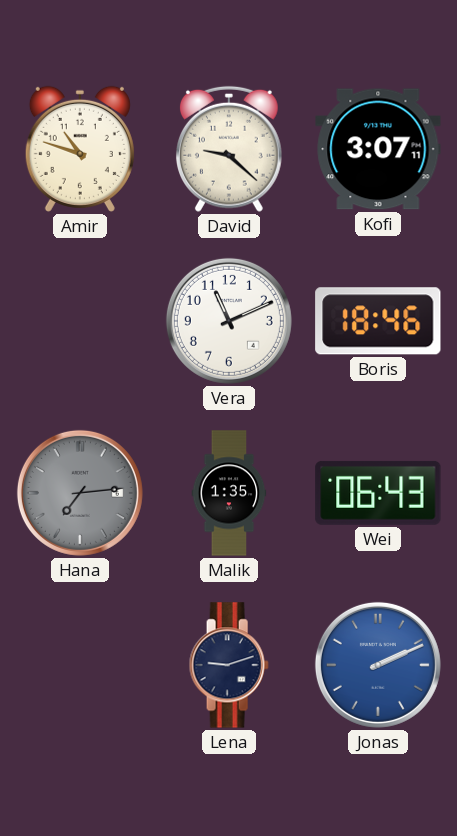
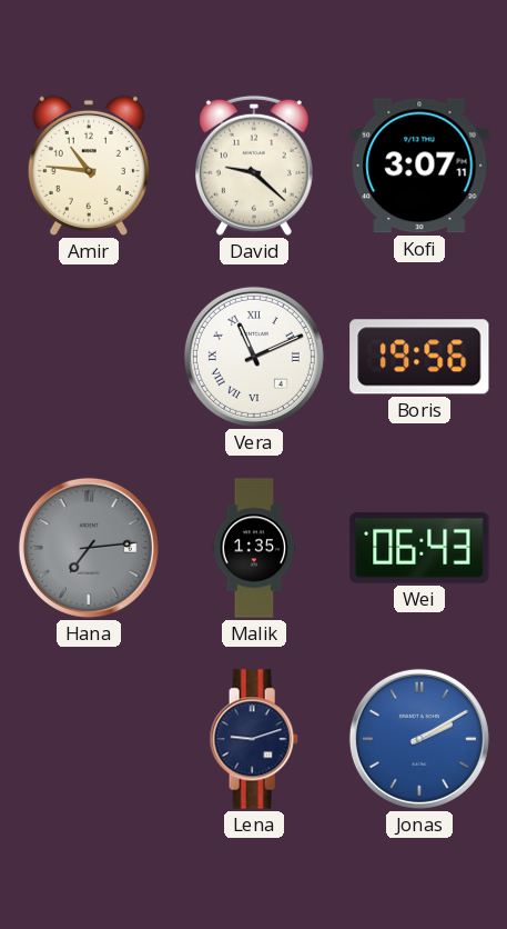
Amir: 10:48 -> 10:46
Vera numerals: Arabic -> Roman
Boris: 18:46 -> 19:56
Jonas: 2:11 -> 2:10
